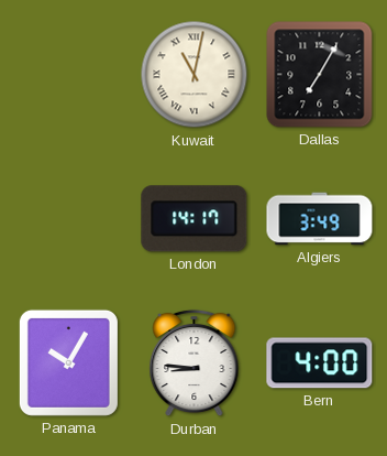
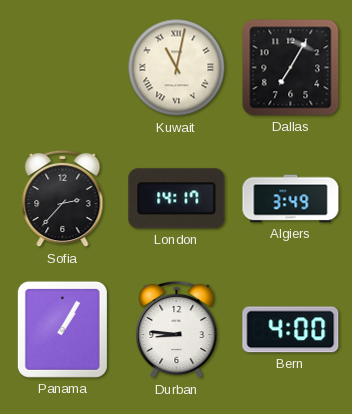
Sofia: none -> 2:37
Panama: 10:05 -> 1:05
